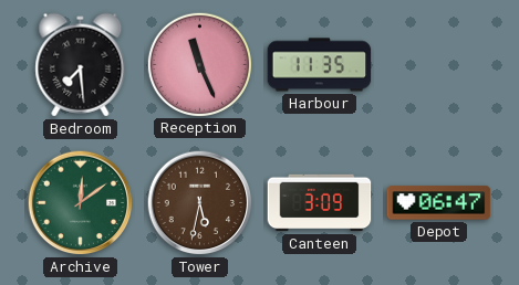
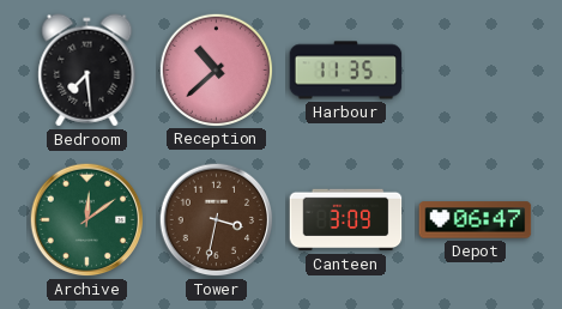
Reception: 11:26 -> 10:38
Tower: 5:32 -> 3:32
